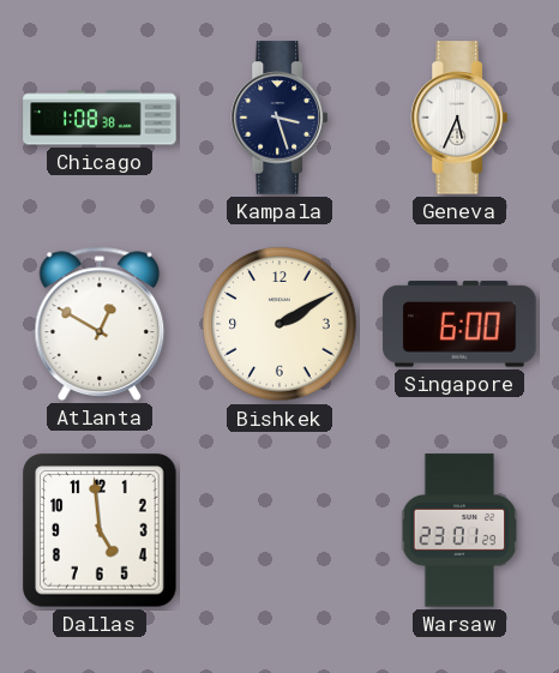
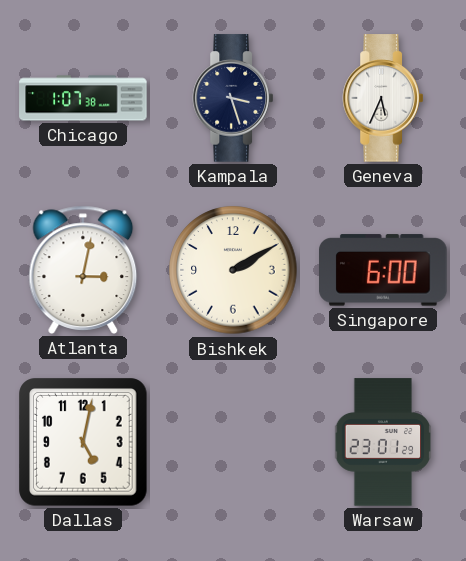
Chicago: 1:08 -> 1:07
Atlanta: 12:50 -> 3:02
Dallas: 4:59 -> 5:02
